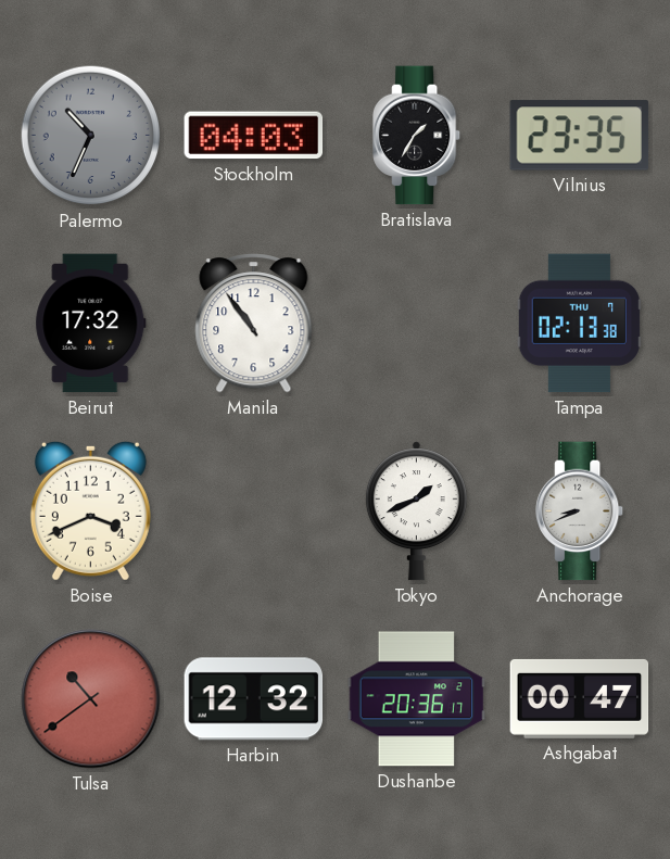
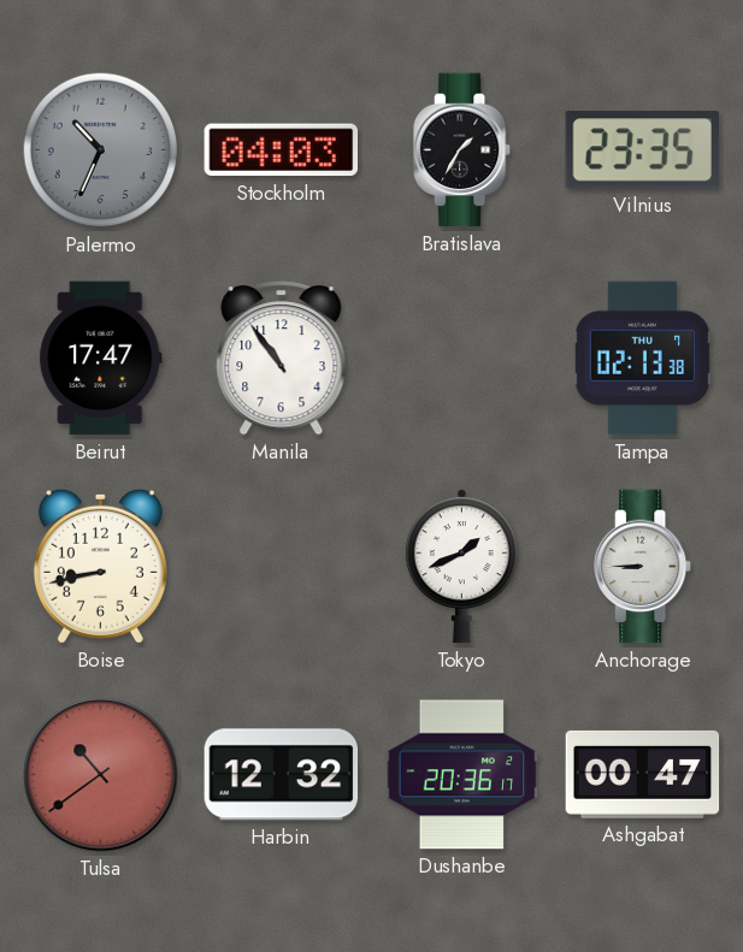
Beirut: 17:32 -> 17:47
Boise: 3:41 -> 8:43
Anchorage: 8:41 -> 8:45
